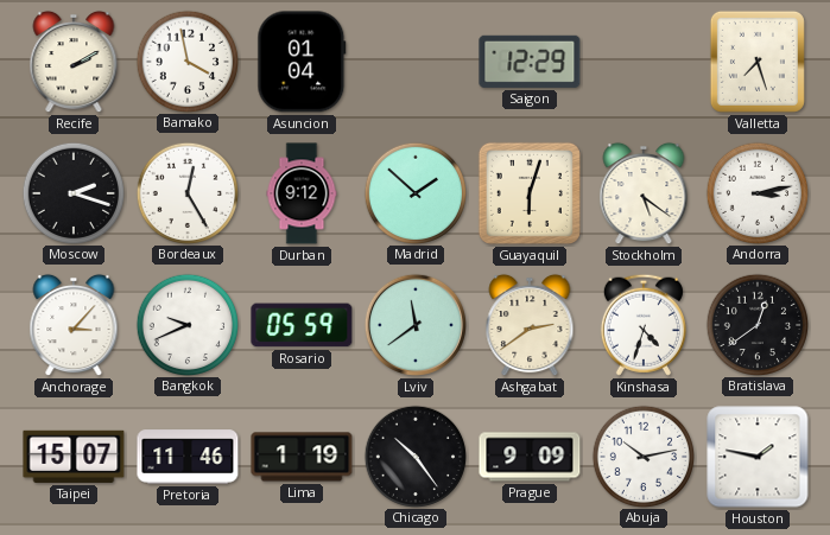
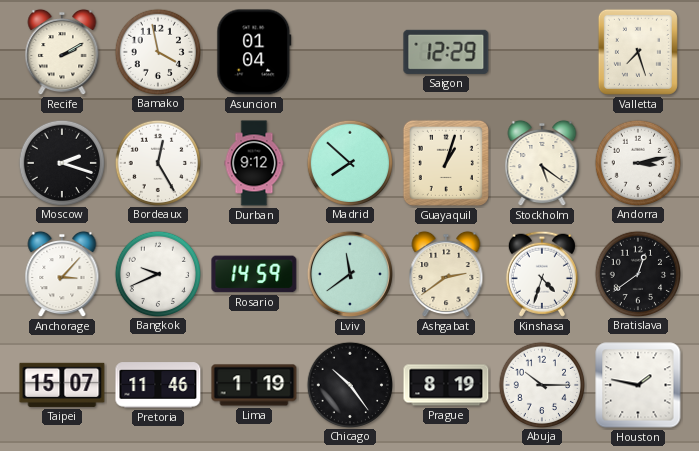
Madrid: 1:52 -> 7:52
Guayaquil: 6:03 -> 1:03
Rosario: 05:59 -> 14:59
Prague: 9:09 -> 8:19
Abuja: 10:13 -> 10:15
